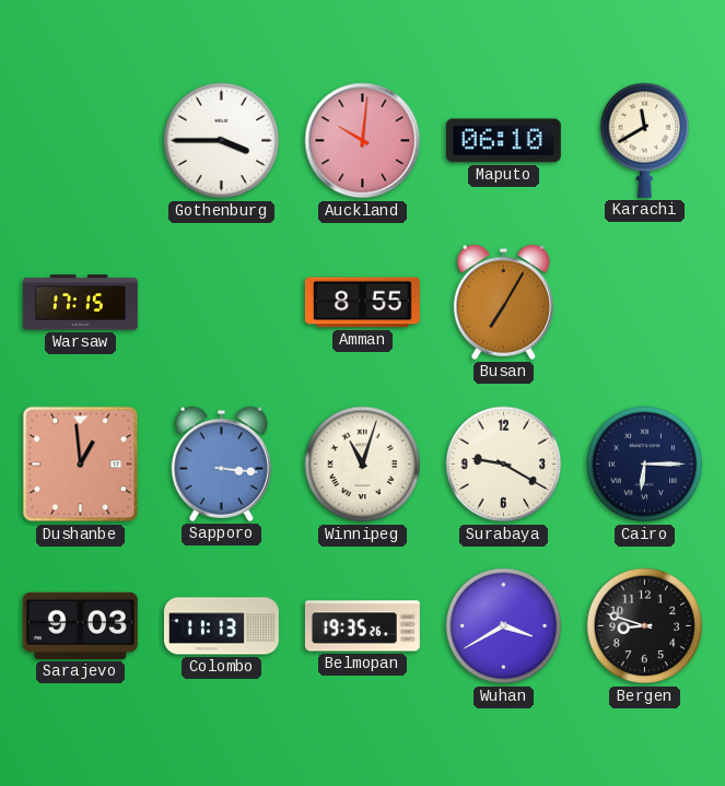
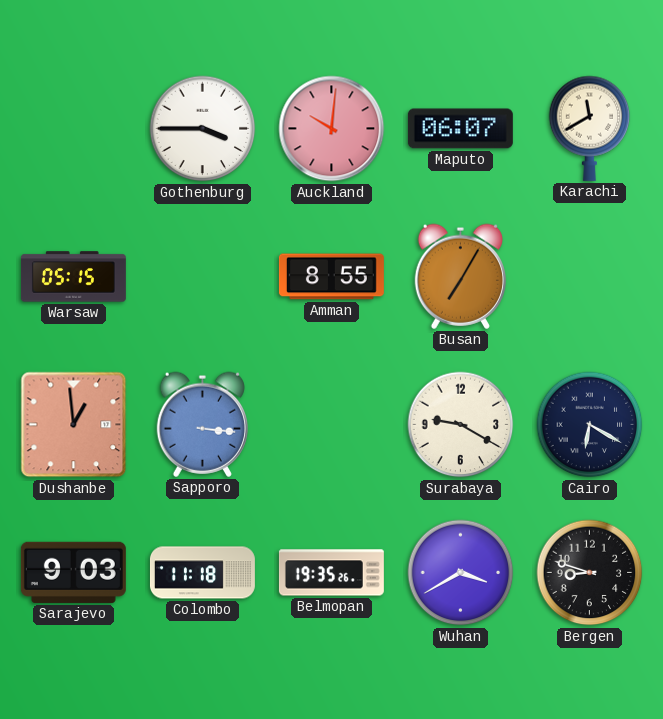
Maputo: 06:10 -> 06:07
Warsaw: 17:15 -> 05:15
Winnipeg: 11:03 -> none
Cairo: 6:15 -> 6:20
Colombo: 11:13 -> 11:18
